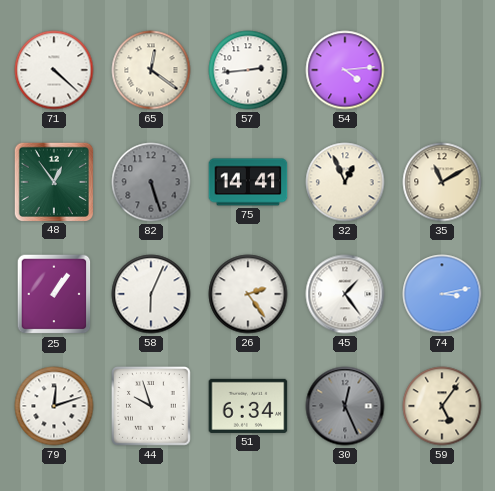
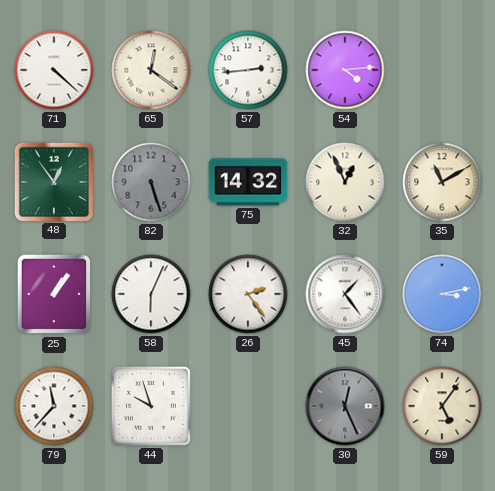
75: 14:41 -> 14:32
79: 12:12 -> 11:37
51: 6:34 -> none
